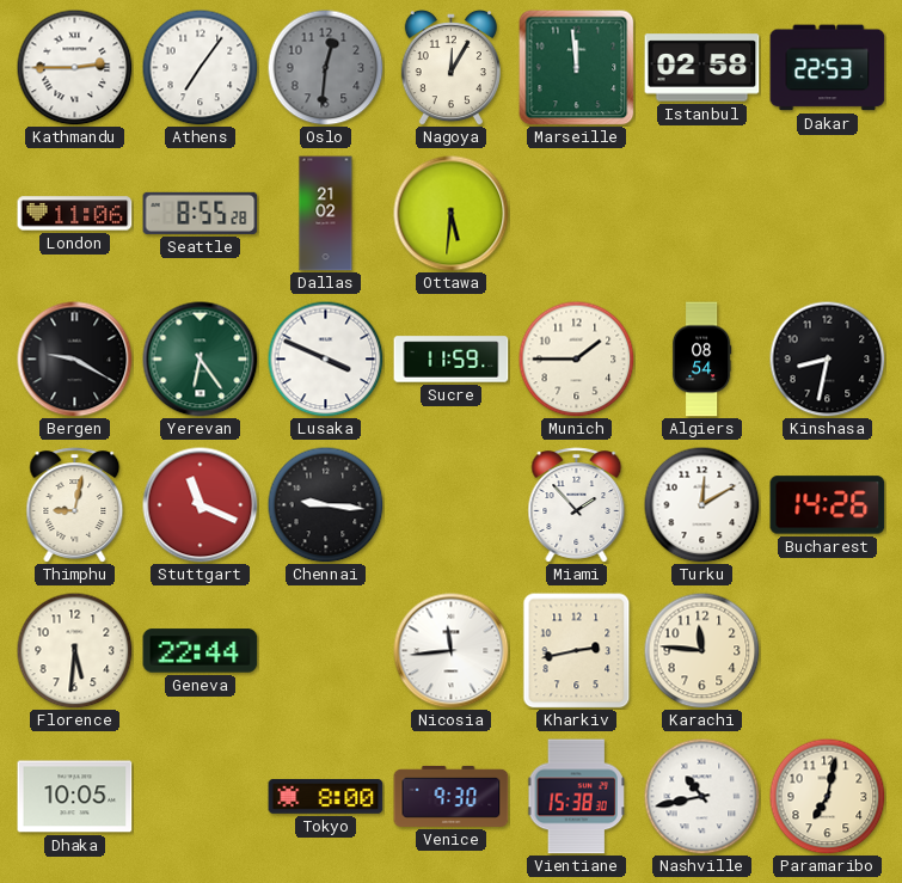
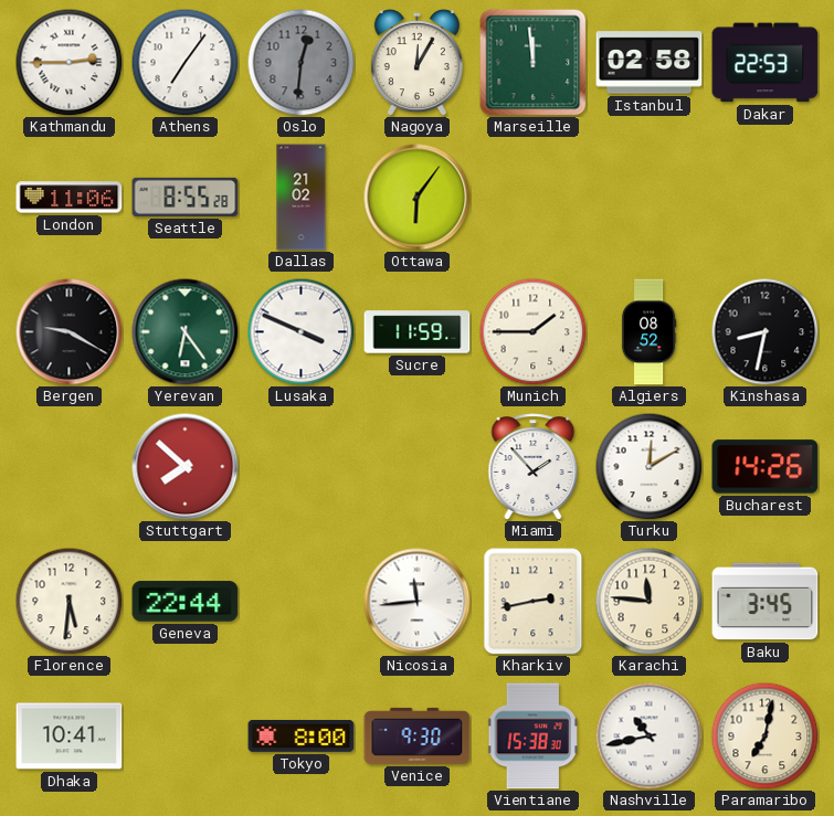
Ottawa: 5:31 -> 6:06
Algiers: 08:54 -> 08:52
Thimphu: 9:02 -> none
Stuttgart: 11:19 -> 7:52
Chennai: 9:16 -> none
Baku: none -> 3:45
Dhaka: 10:05 -> 10:41
